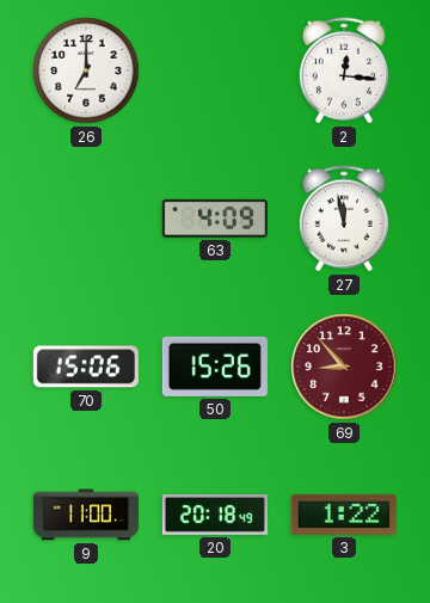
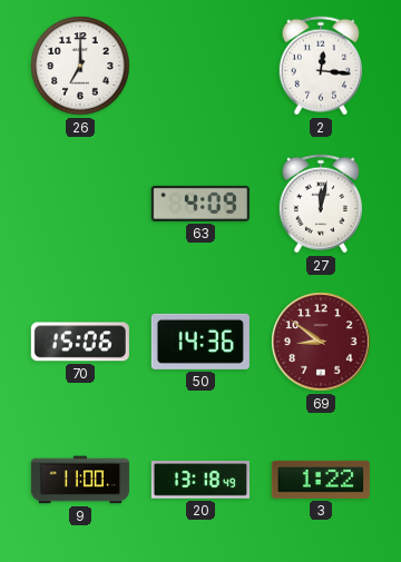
27: 11:58 -> 12:02
50: 15:26 -> 14:36
69: 8:53 -> 8:51
20: 20:18 -> 13:18
